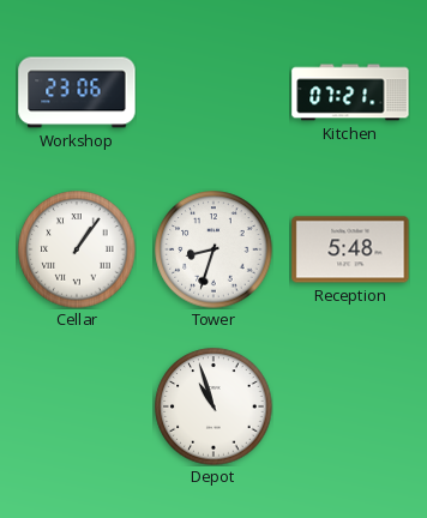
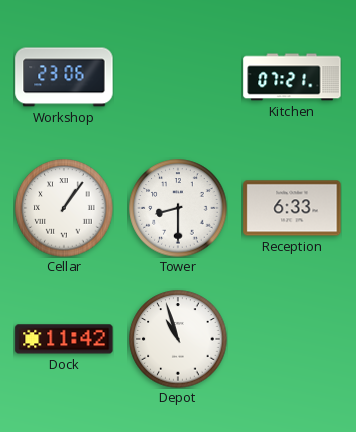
Tower: 8:33 -> 8:30
Reception: 5:48 -> 6:33
Dock: none -> 11:42
